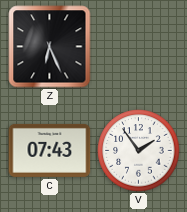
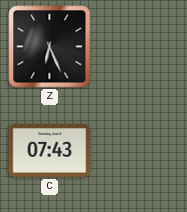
V: 1:54 -> none
